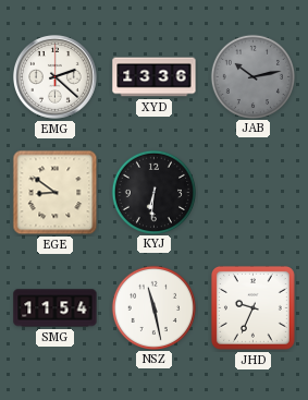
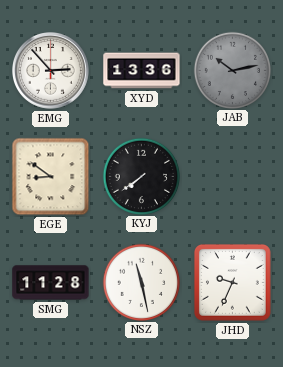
EMG: 2:22 -> 2:53
KYJ: 6:31 -> 7:39
SMG: 11:54 -> 11:28
